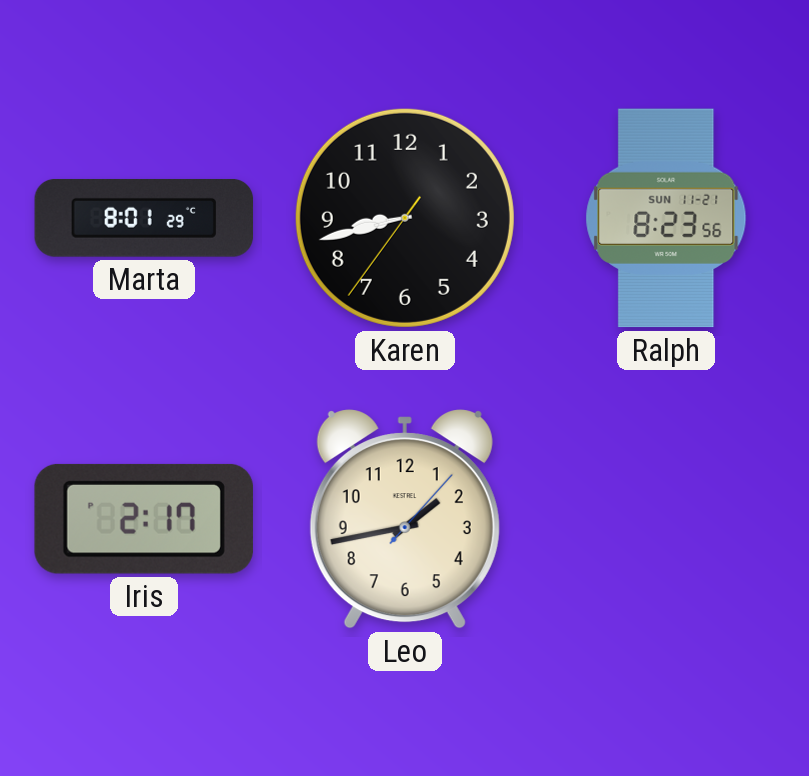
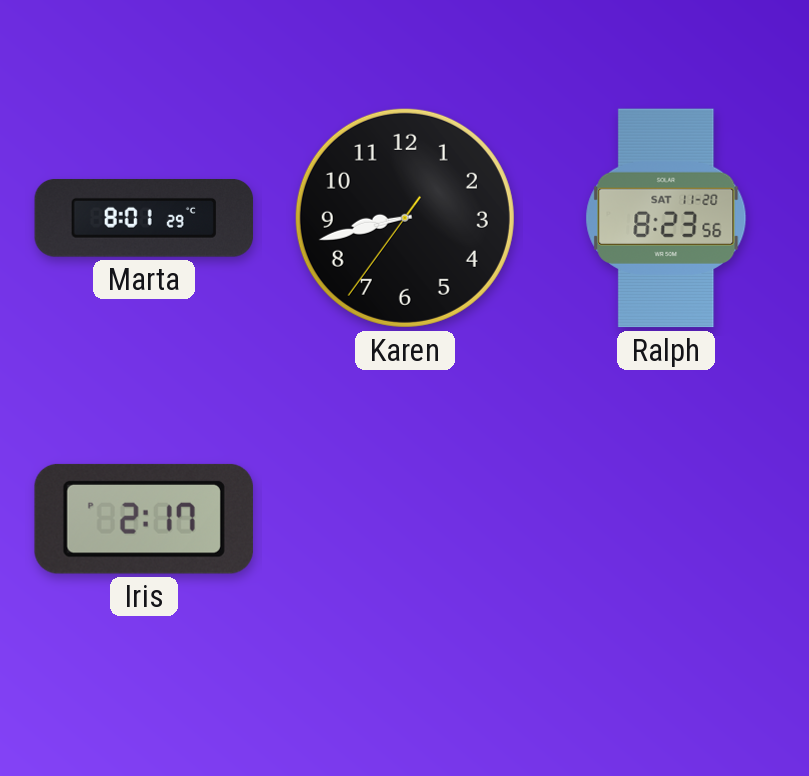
Ralph date: SUN 11-21 -> SAT 11-20
Leo: 1:43 -> none
